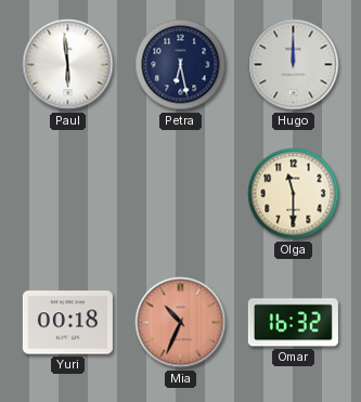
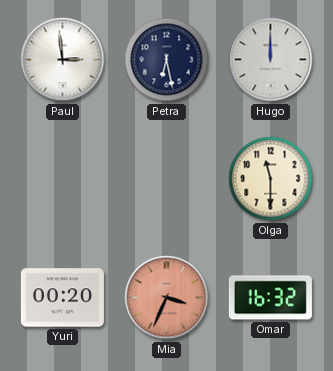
Paul: 5:59 -> 2:59
Yuri: 00:18 -> 00:20
Mia: 10:34 -> 3:34
